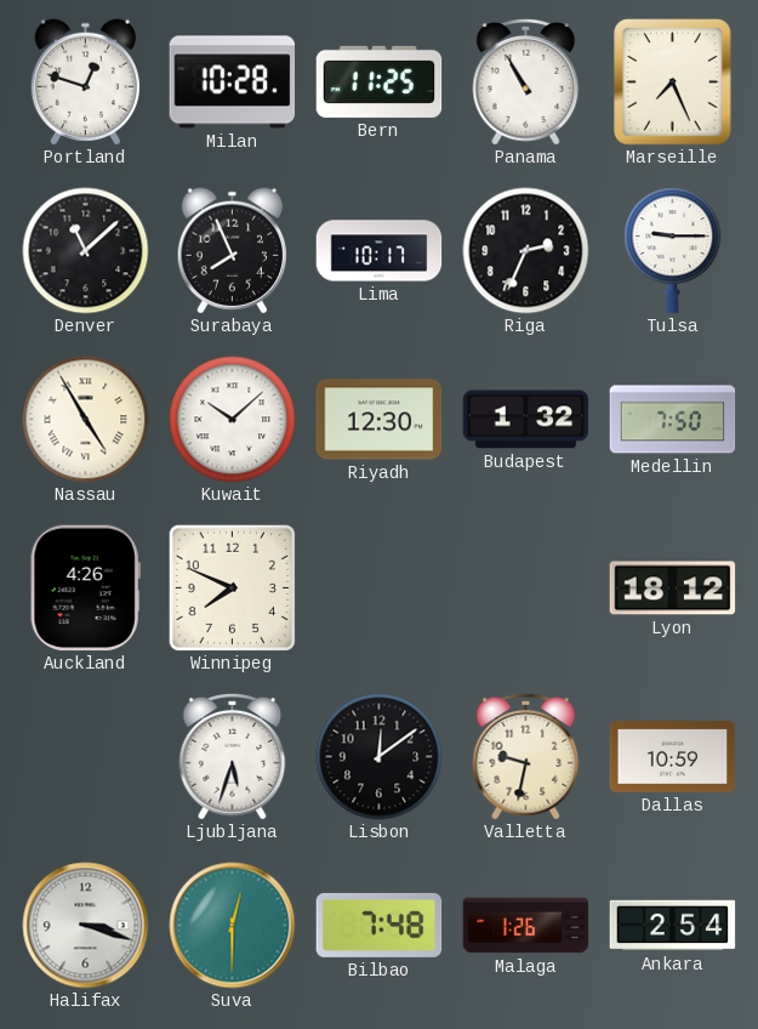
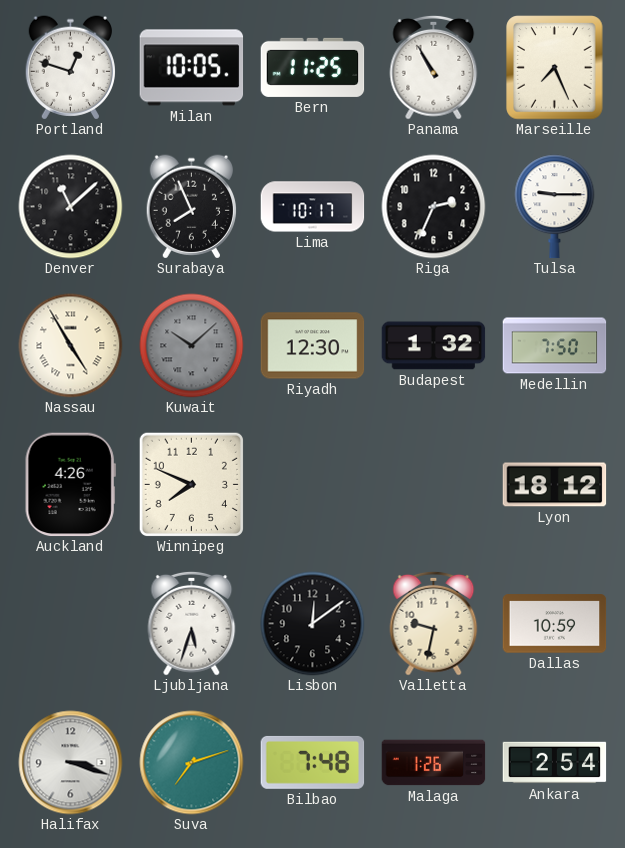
Milan: 10:28 -> 10:05
Kuwait dial: white -> grey
Suva: 12:30 -> 7:12
